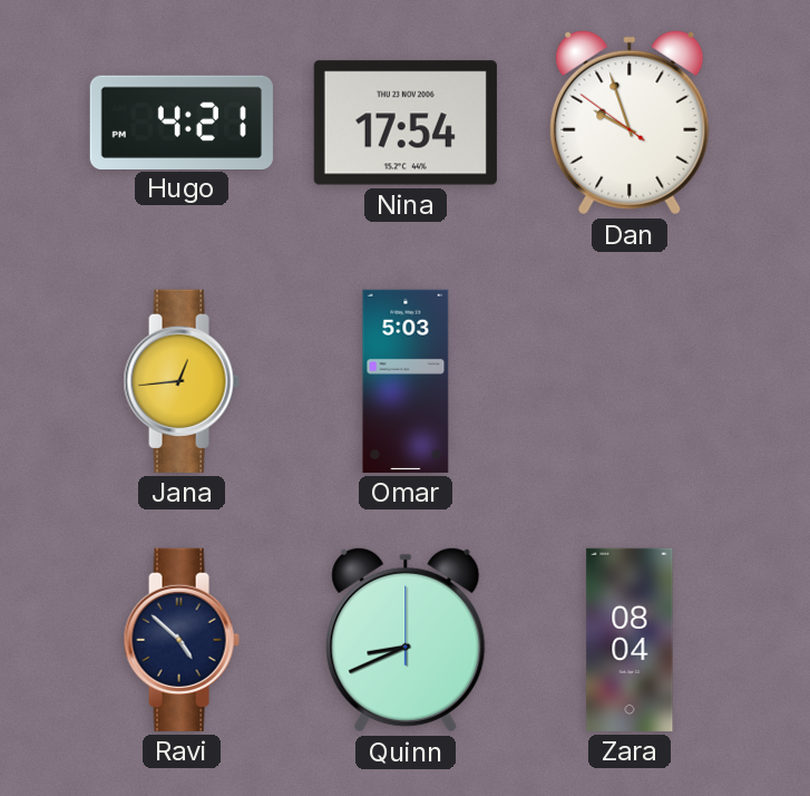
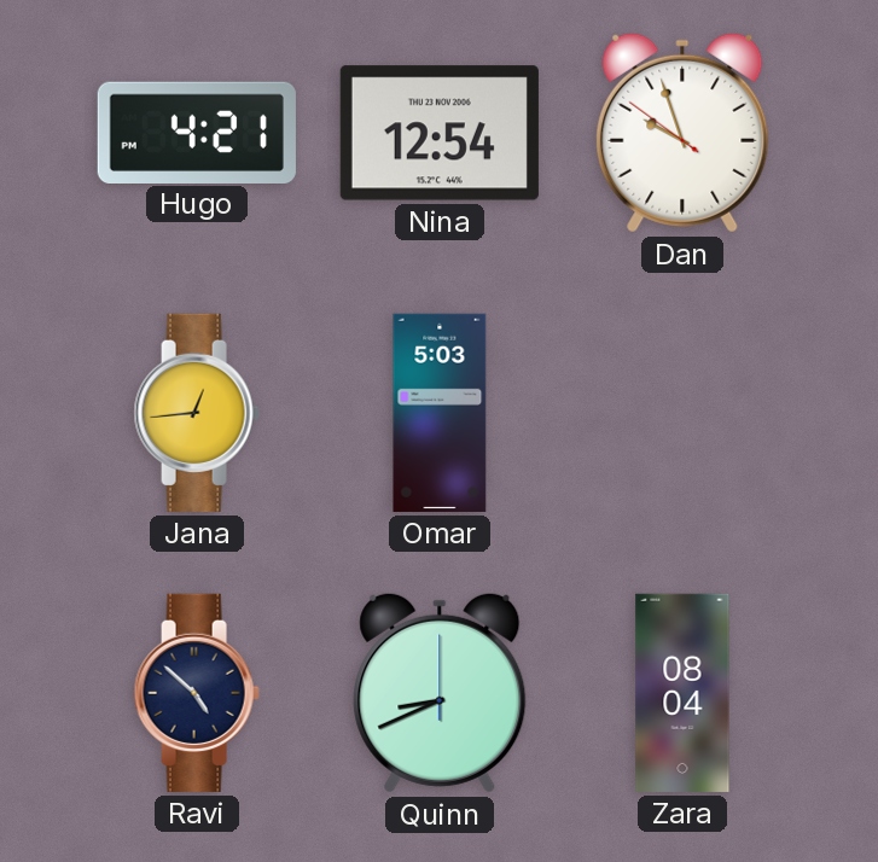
Nina: 17:54 -> 12:54
